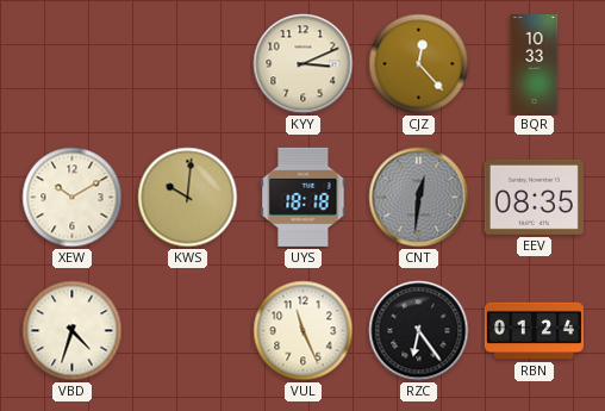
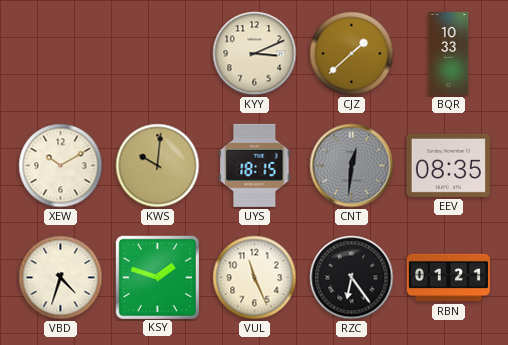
CJZ: 12:23 -> 1:38
UYS: 18:18 -> 18:15
KSY: none -> 1:48
RBN: 01:24 -> 01:21
